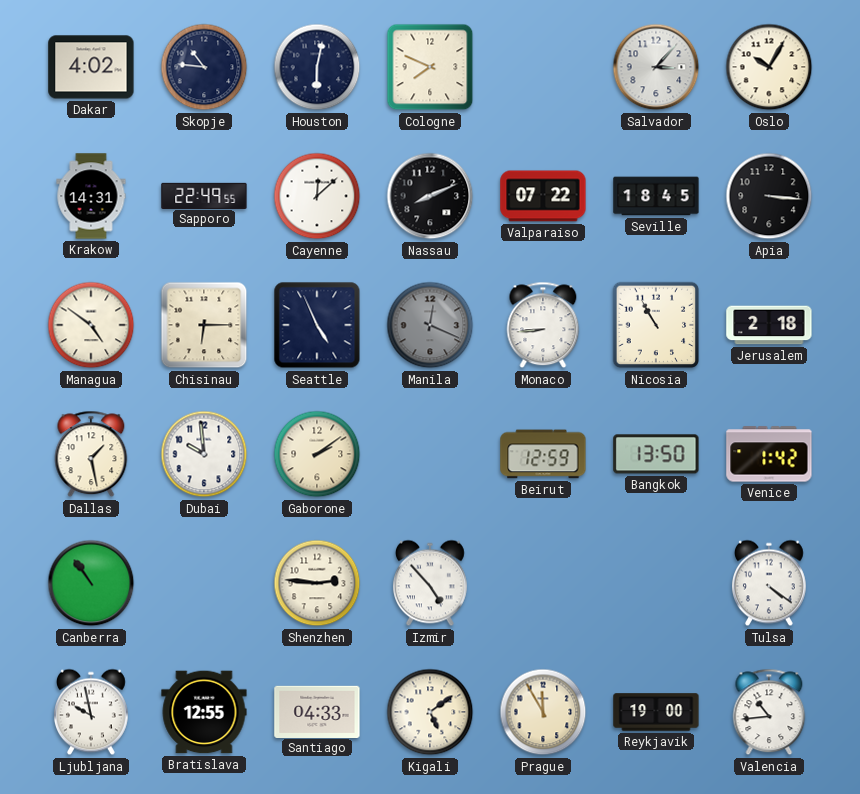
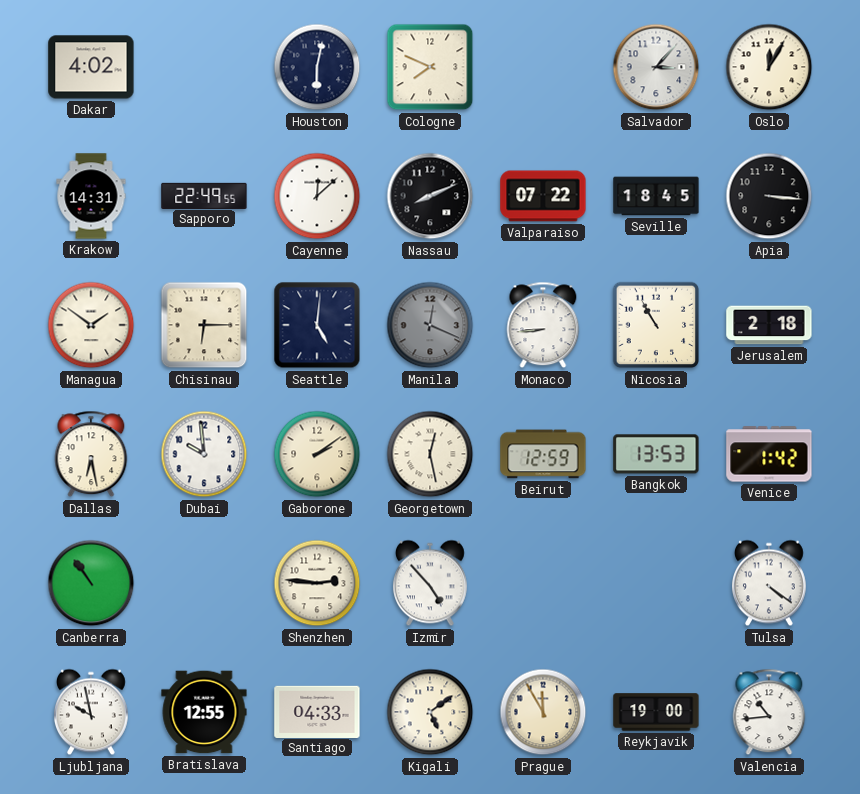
Skopje: 10:46 -> none
Oslo: 10:05 -> 12:05
Managua: 4:51 -> 1:51
Seattle: 4:56 -> 5:01
Dallas: 1:28 -> 6:28
Georgetown: none -> 12:28
Bangkok: 13:50 -> 13:53
